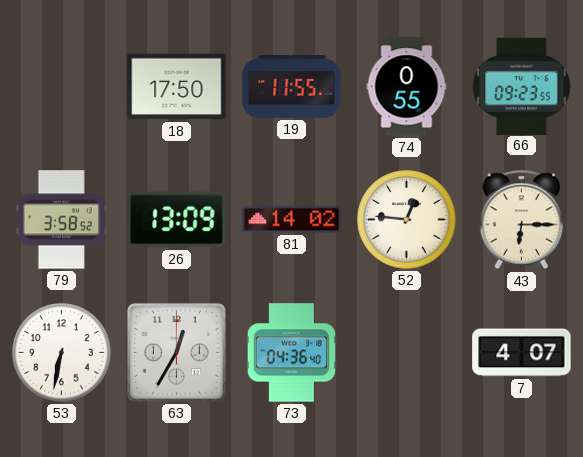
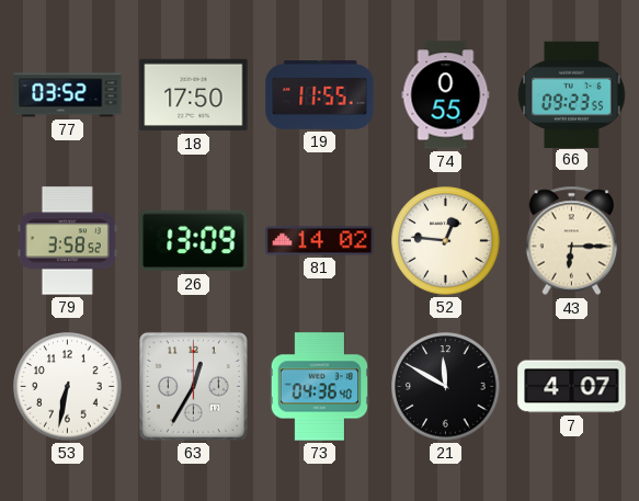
77: none -> 03:52
21: none -> 11:50
